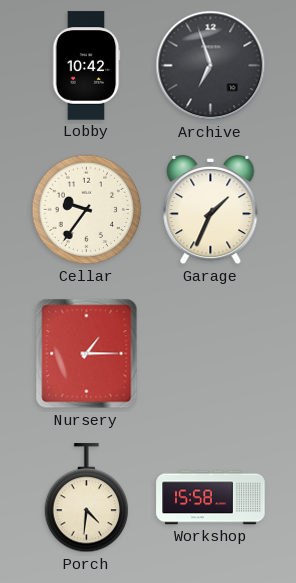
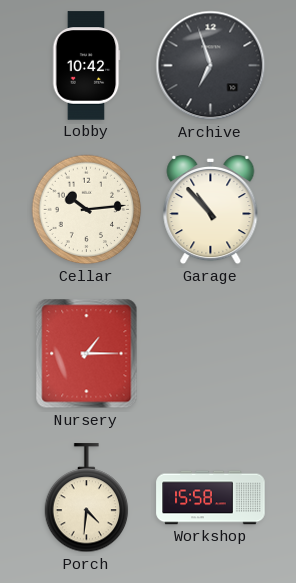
Cellar: 9:36 -> 10:14
Garage: 1:34 -> 10:53
